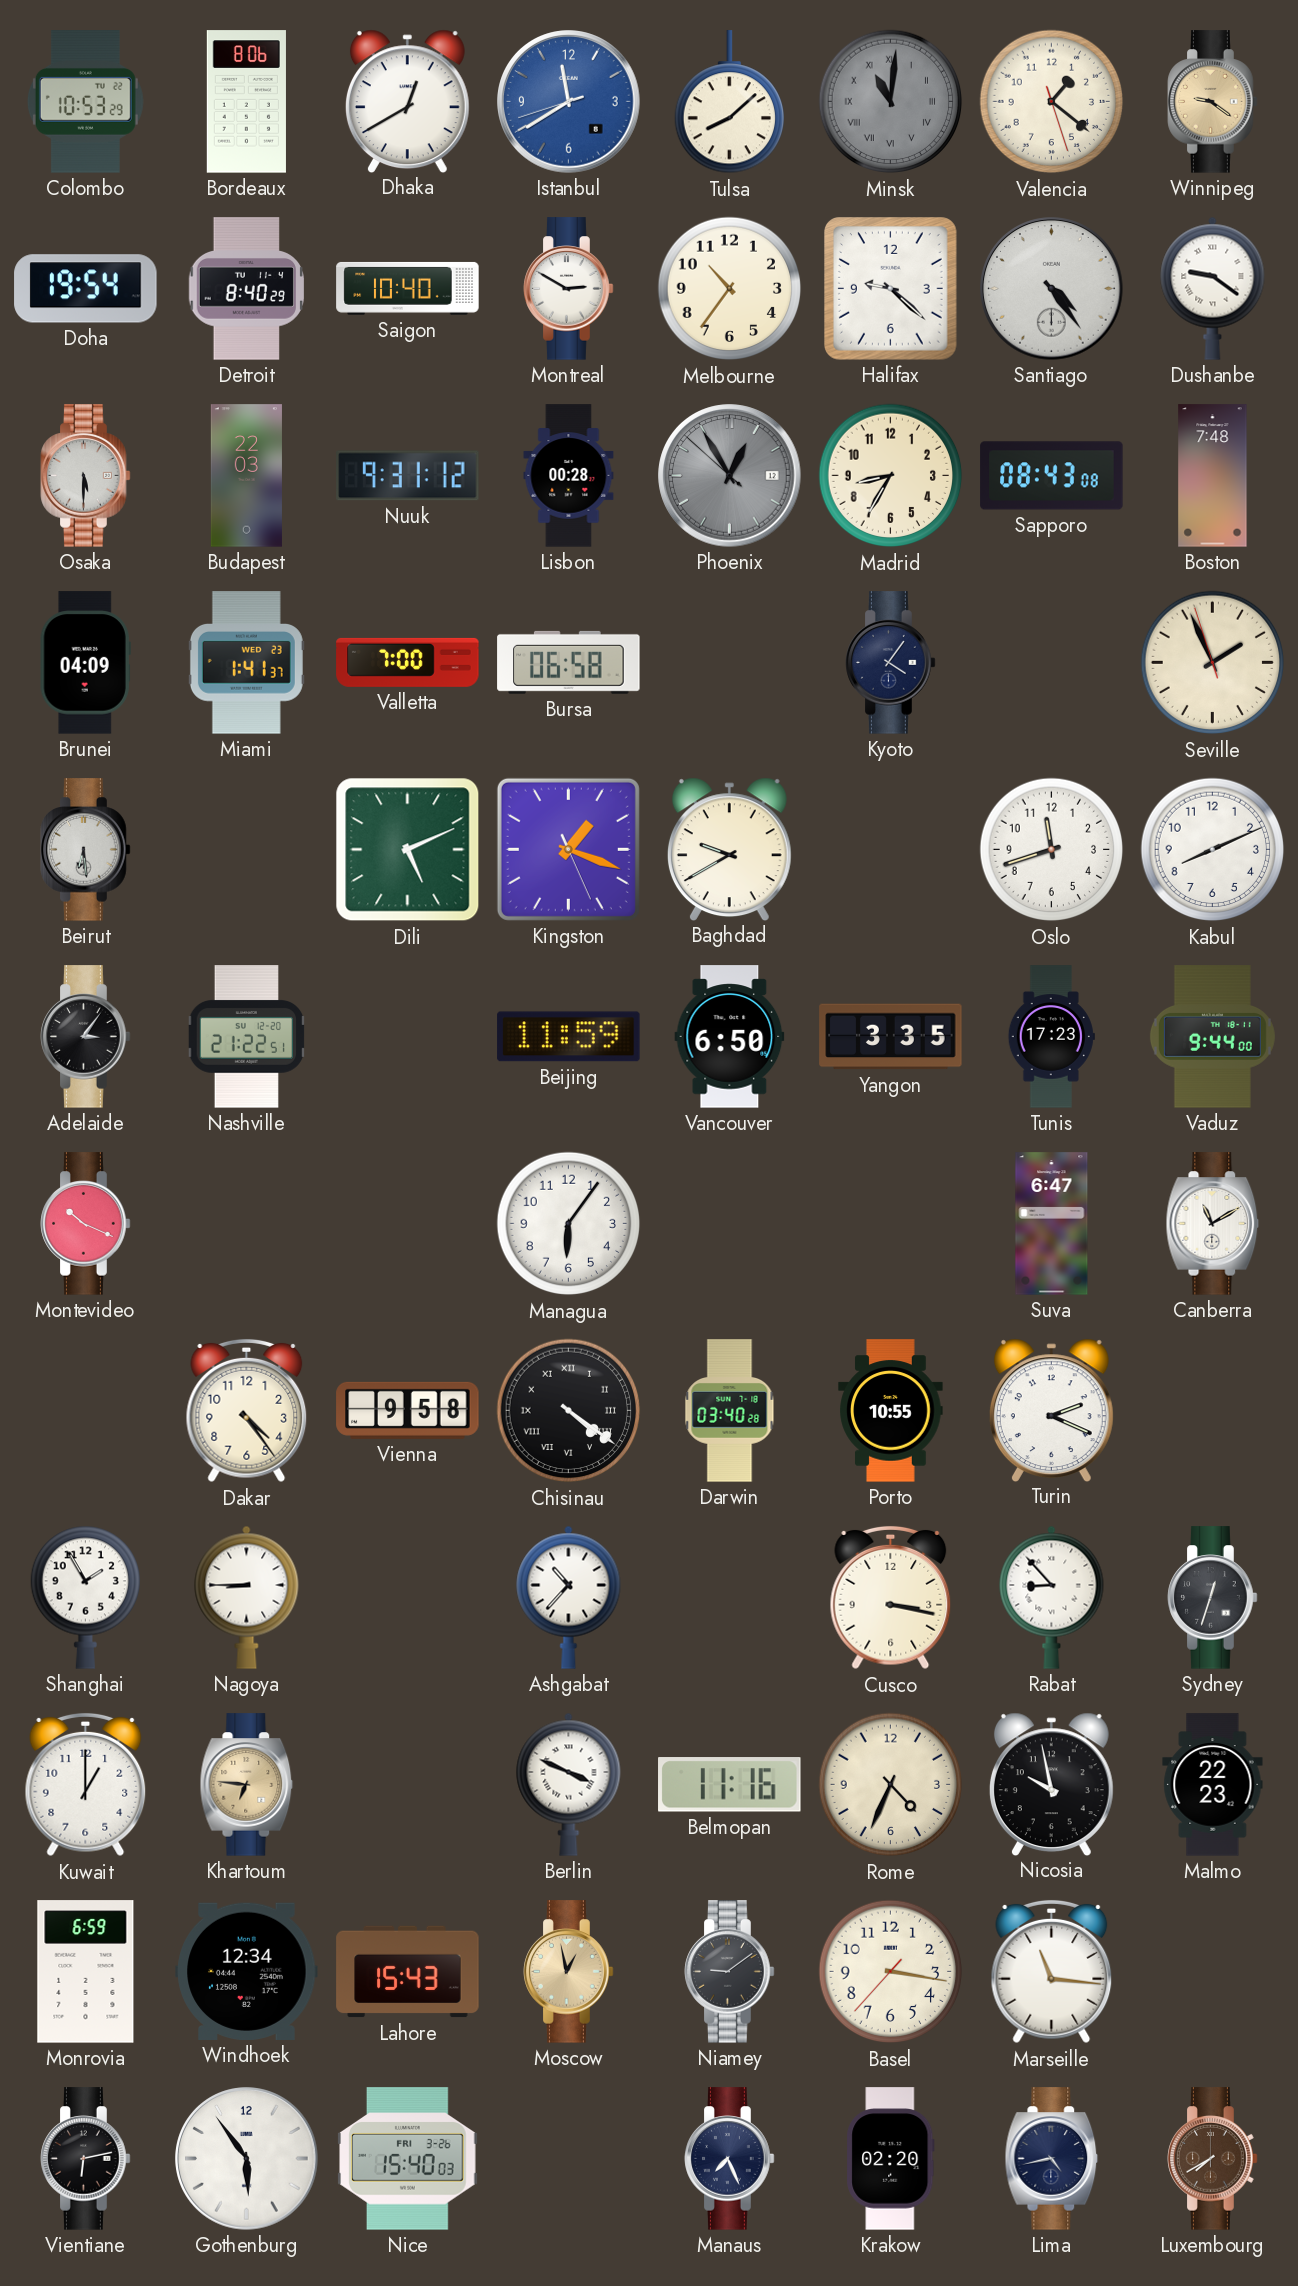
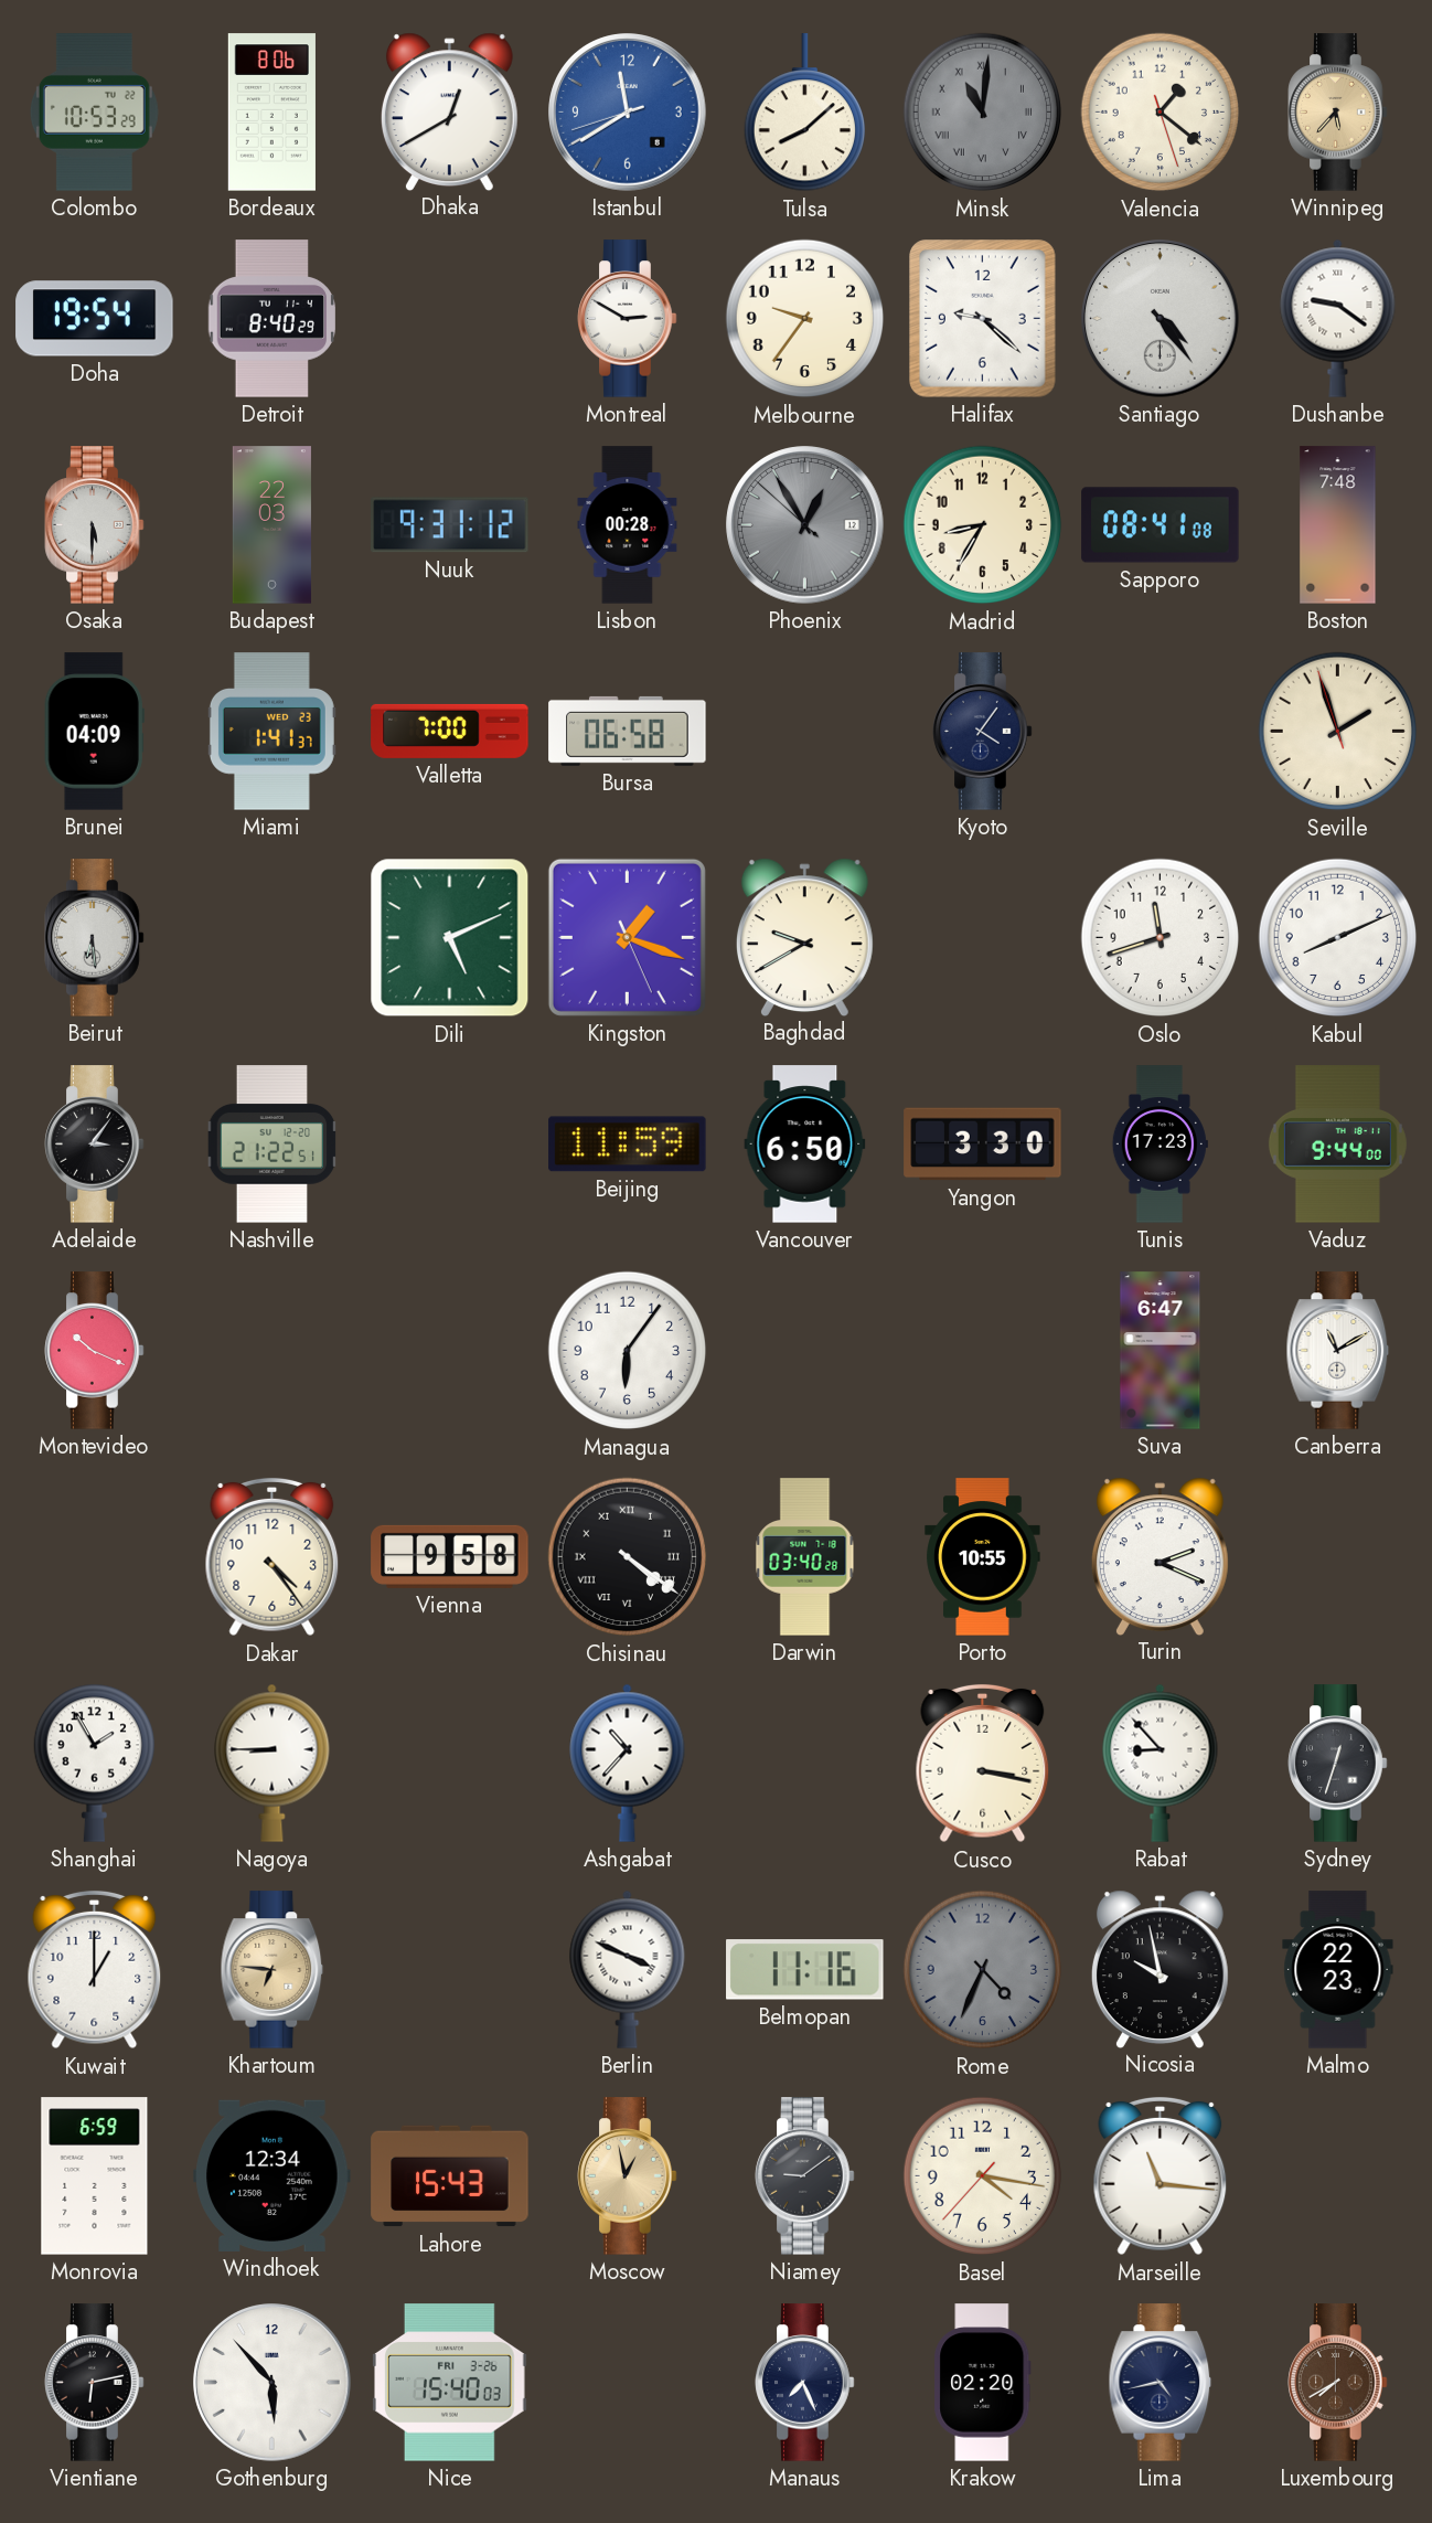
Winnipeg: 9:21 -> 5:37
Saigon: 10:40 -> none
Melbourne: 10:36 -> 9:36
Sapporo: 08:43 -> 08:41
Seville: 1:55 -> 1:56
Yangon: 3:35 -> 3:30
Rome dial: cream -> grey
Basel: 3:16 -> 4:16
Gothenburg: 5:54 -> 5:53
